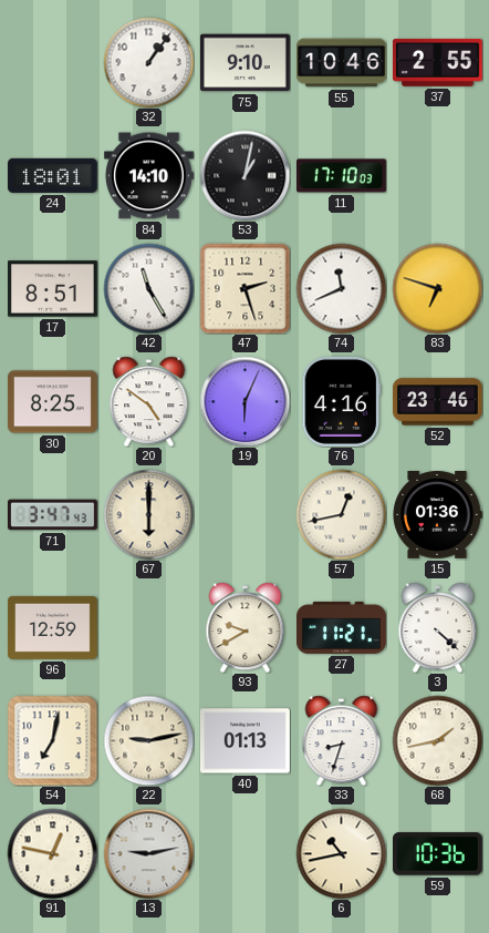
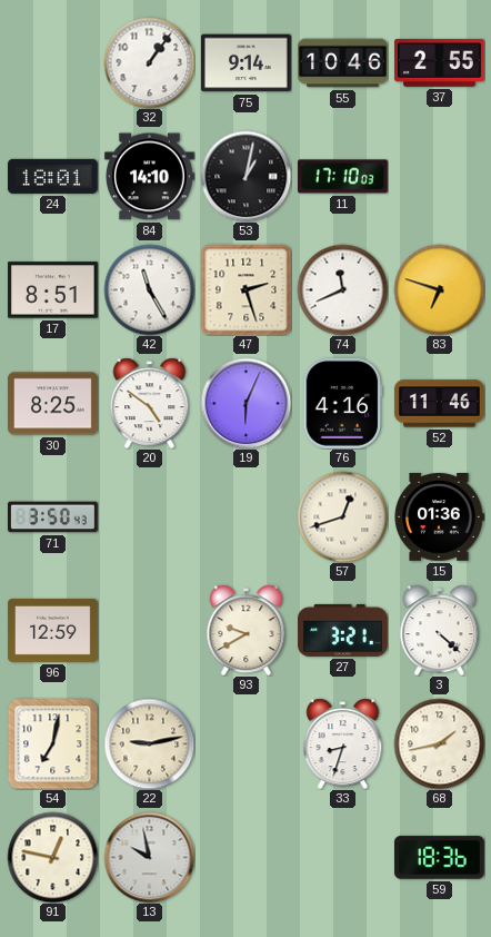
75: 9:10 -> 9:14
52: 23:46 -> 11:46
71: 3:47 -> 3:50
67: 6:00 -> none
57: 12:43 -> 12:42
27: 11:21 -> 3:21
40: 01:13 -> none
13: 9:13 -> 9:58
6: 10:43 -> none
59: 10:36 -> 18:36
